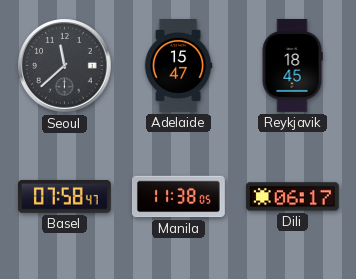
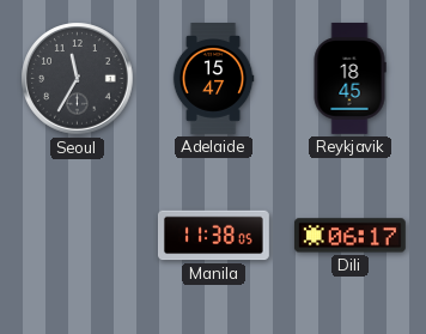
Seoul: 11:38 -> 11:35
Basel: 07:58 -> none
